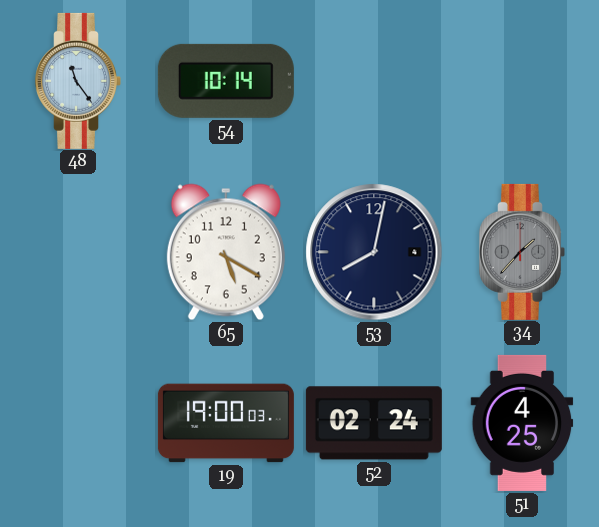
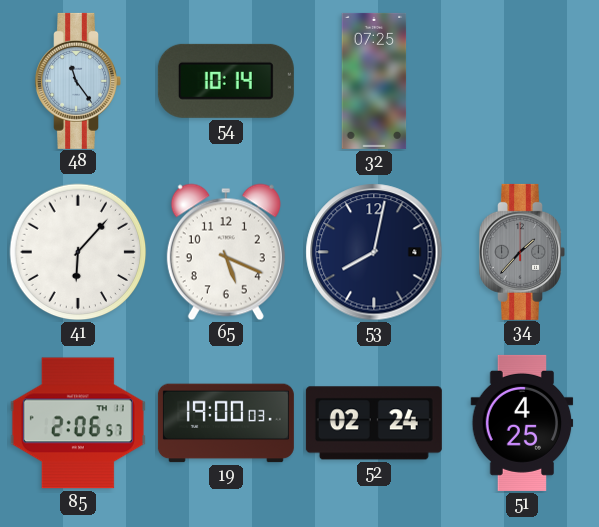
32: none -> 07:25
41: none -> 6:07
65: 5:20 -> 5:19
85: none -> 2:06
